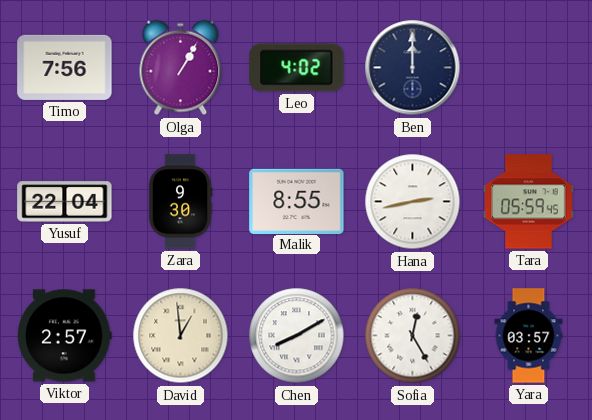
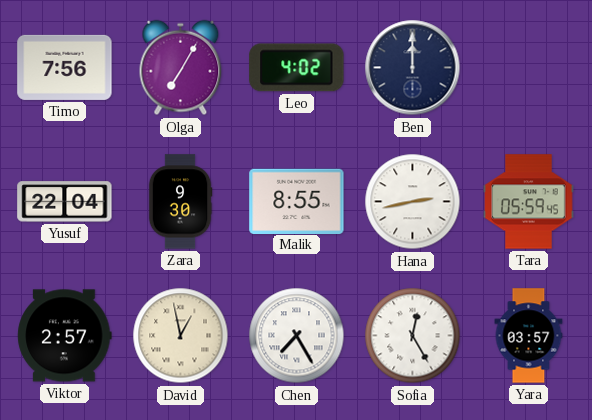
Olga: 1:05 -> 7:05
David: 12:59 -> 12:58
Chen: 8:10 -> 7:25
